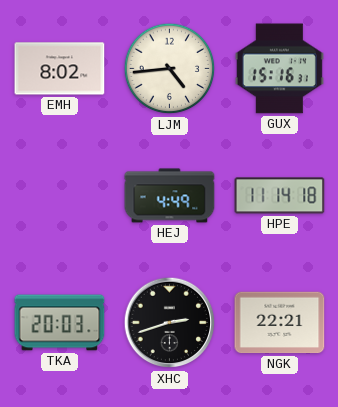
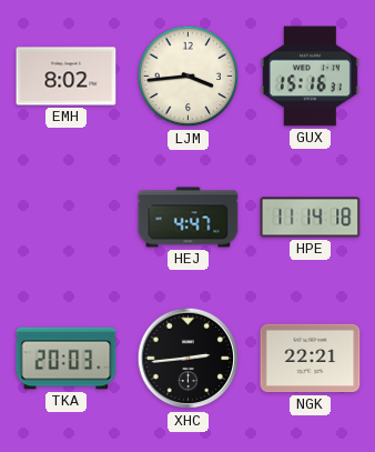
LJM: 4:44 -> 3:44
HEJ: 4:49 -> 4:47
XHC: 2:42 -> 2:44
